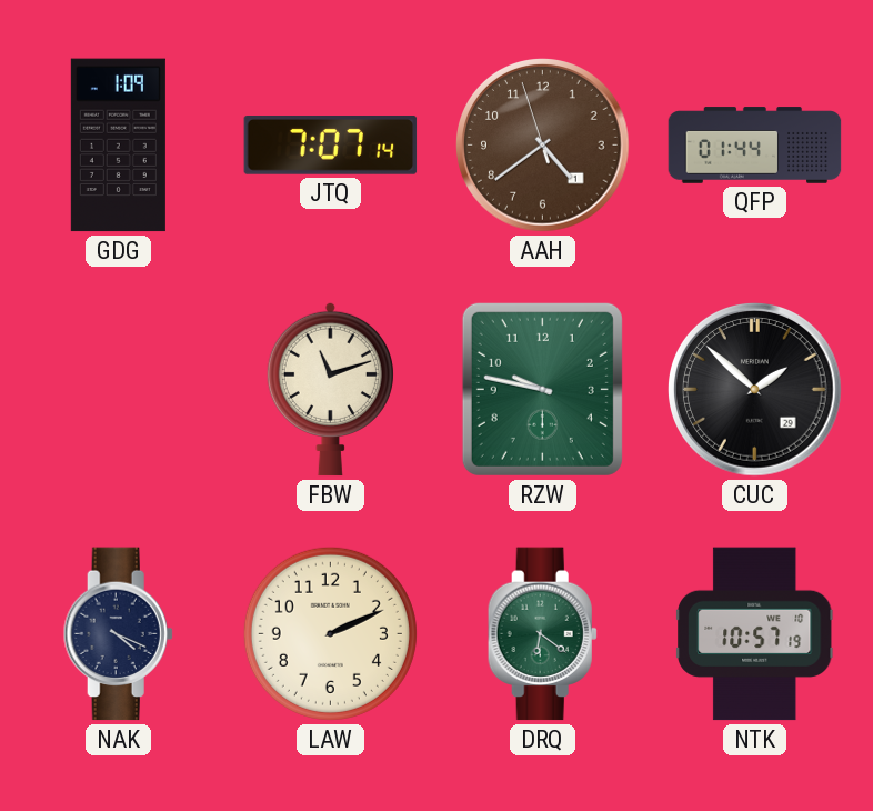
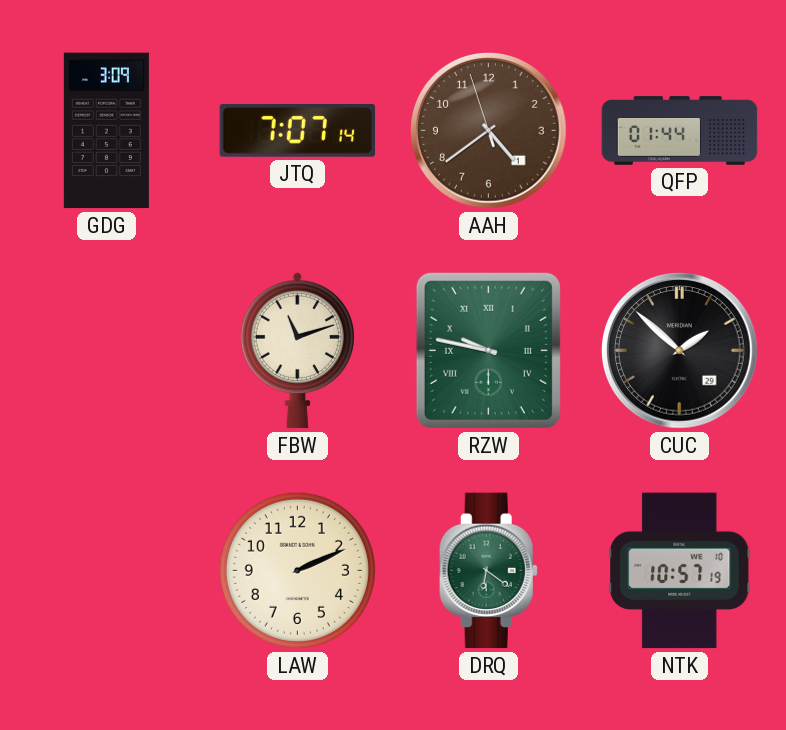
GDG: 1:09 -> 3:09
RZW numerals: Arabic -> Roman
NAK: 4:19 -> none
